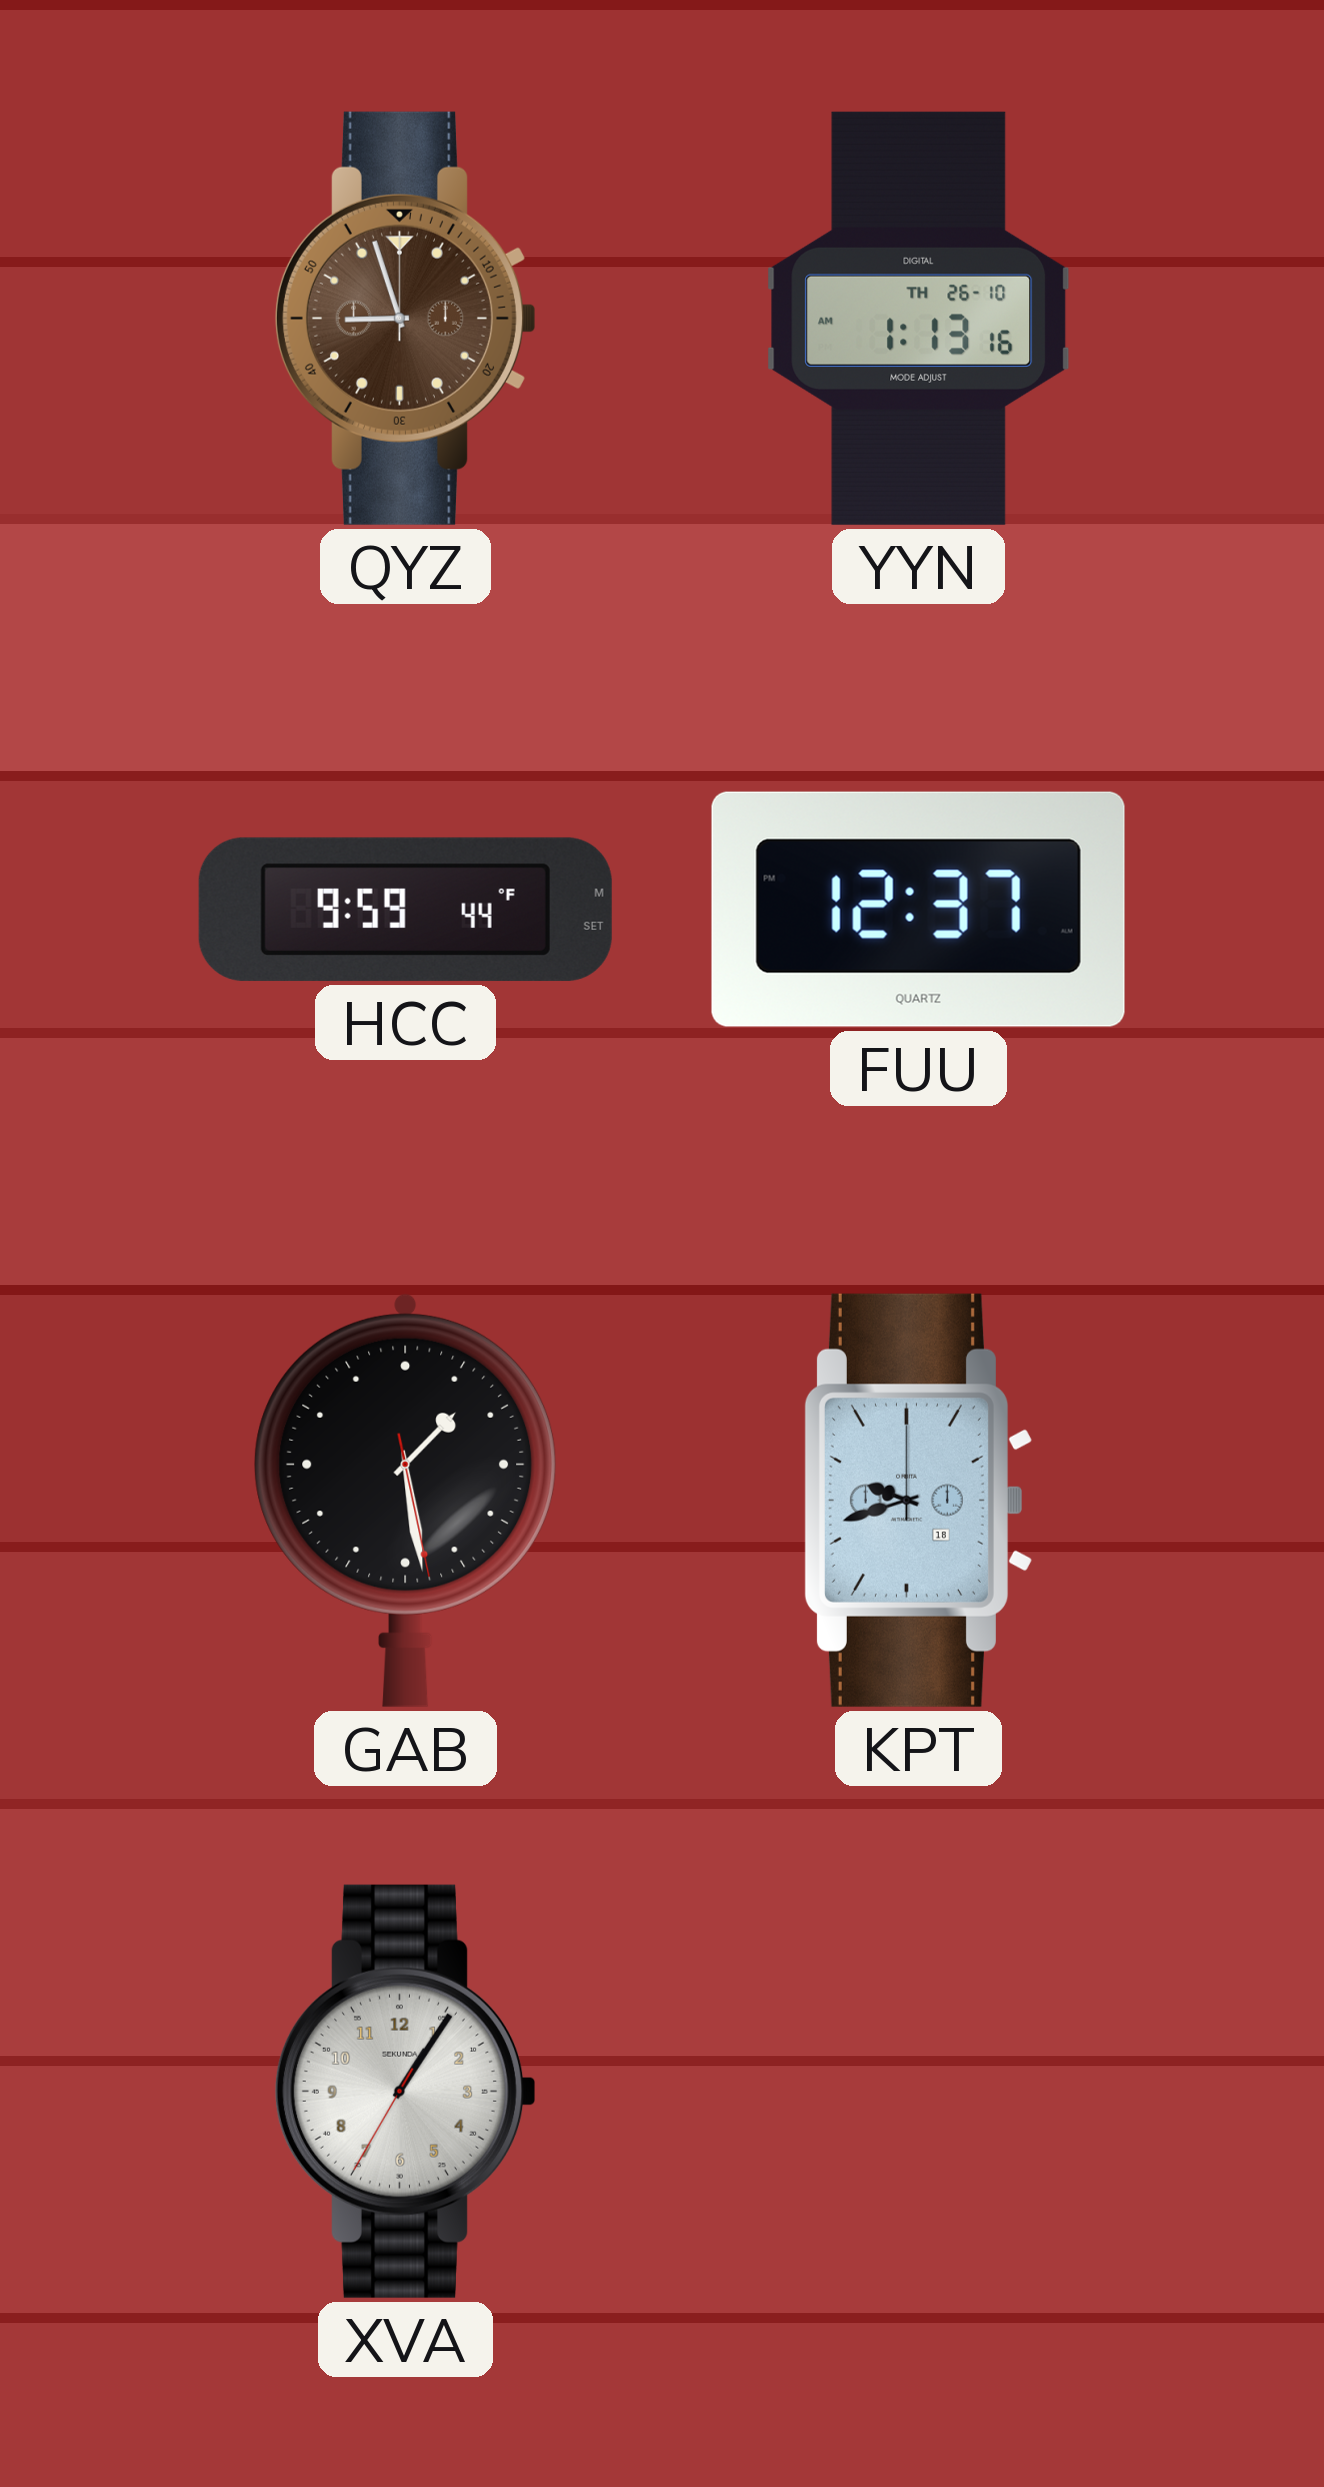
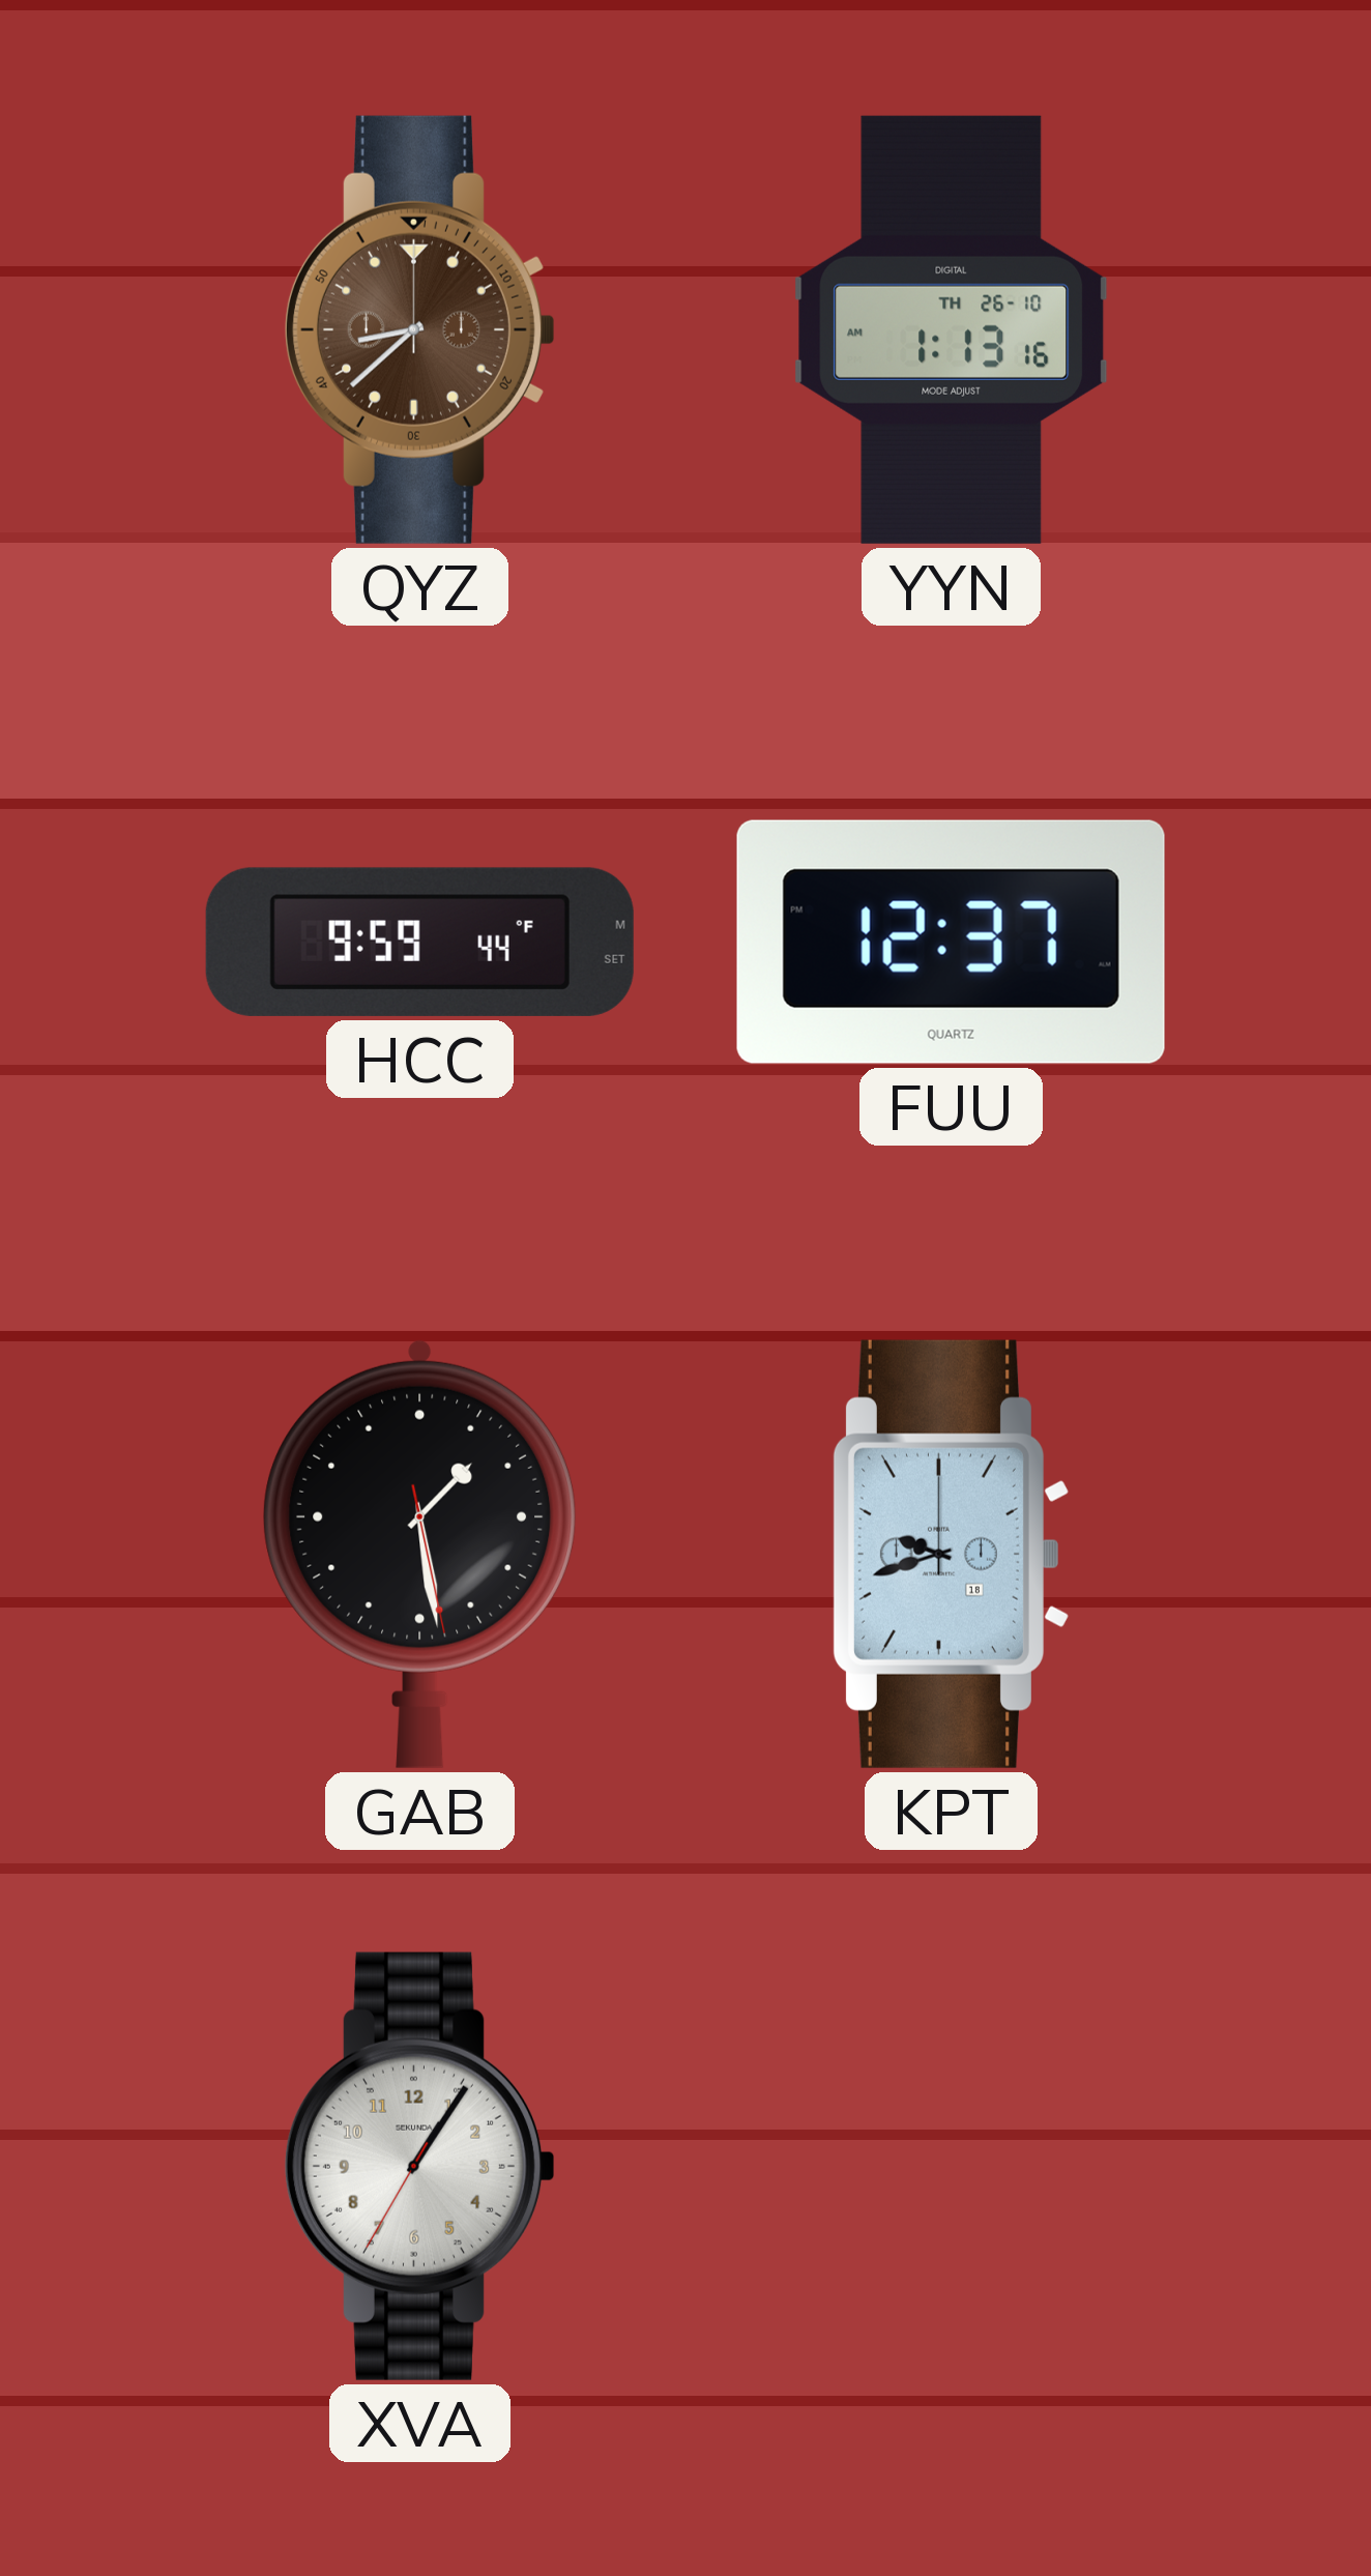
QYZ: 8:57 -> 8:38
